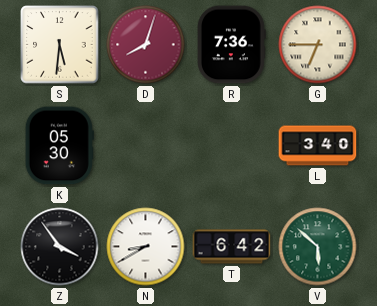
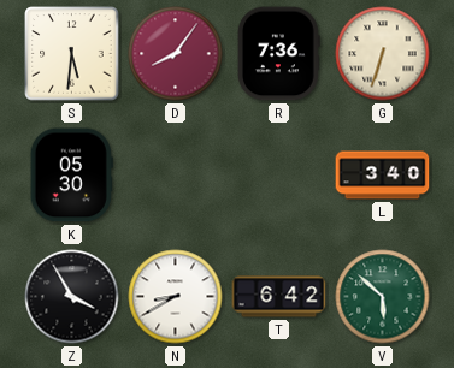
D: 8:03 -> 8:06
G: 6:45 -> 6:33
Z: 3:54 -> 3:55
